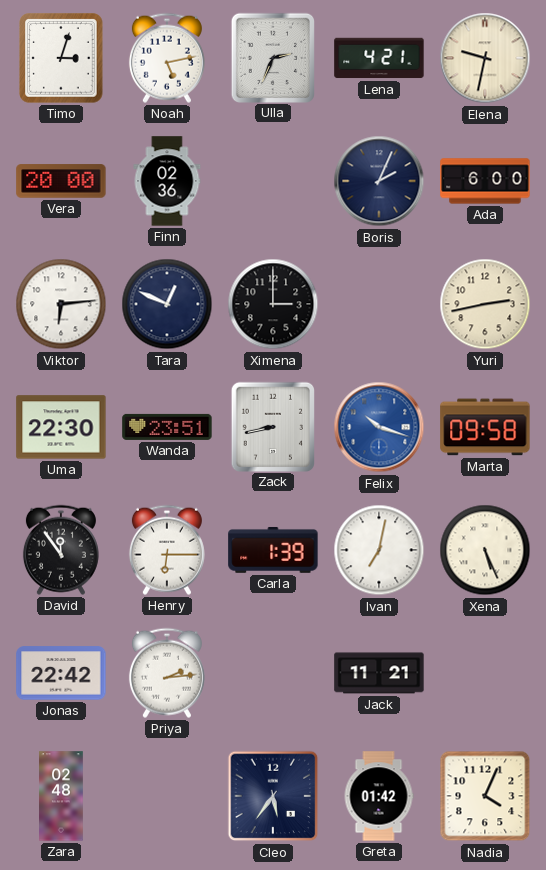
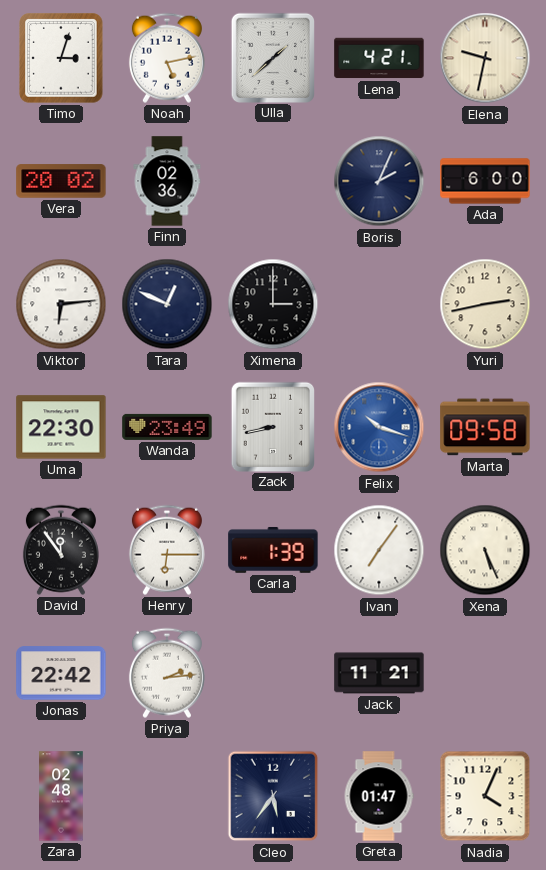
Ulla: 2:34 -> 1:38
Vera: 20:00 -> 20:02
Wanda: 23:51 -> 23:49
Ivan: 7:02 -> 7:06
Greta: 01:42 -> 01:47
